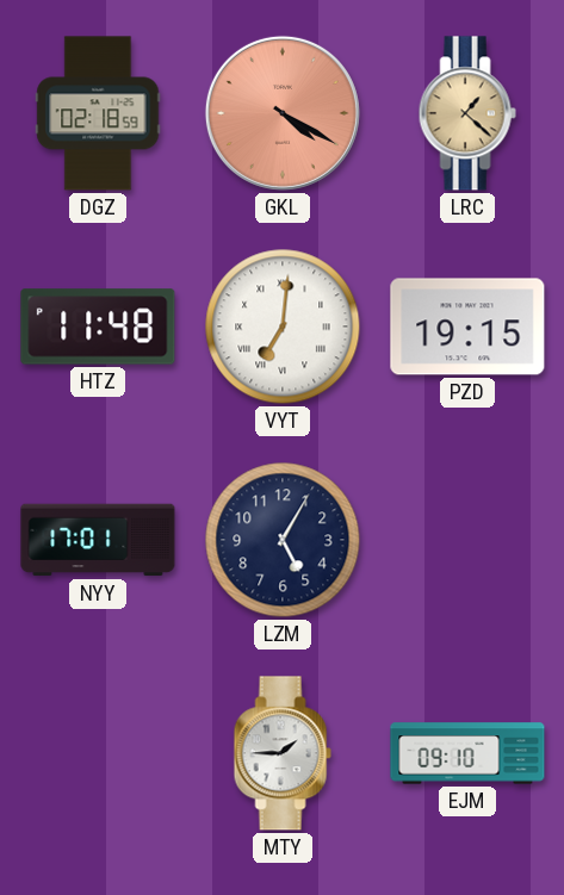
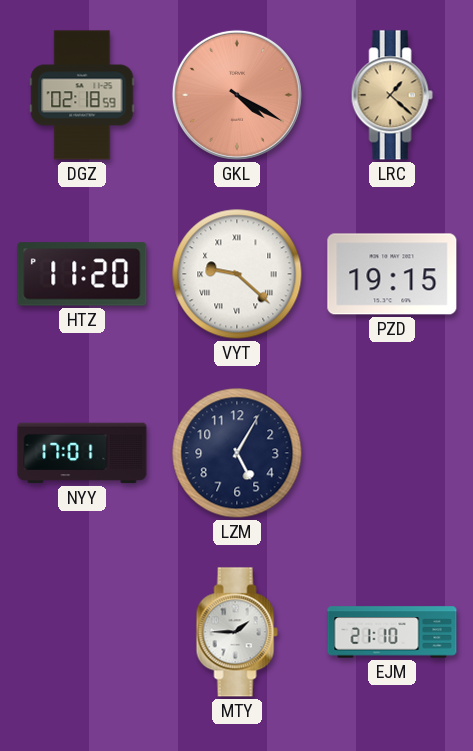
HTZ: 11:48 -> 11:20
VYT: 7:01 -> 9:22
EJM: 09:10 -> 21:10
